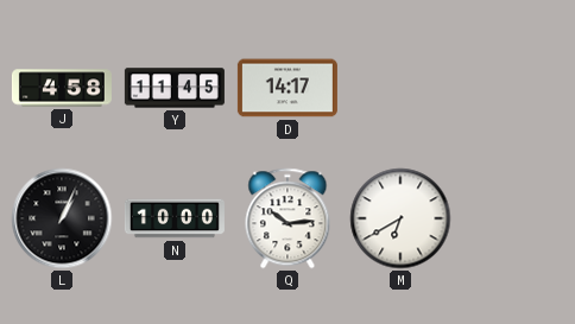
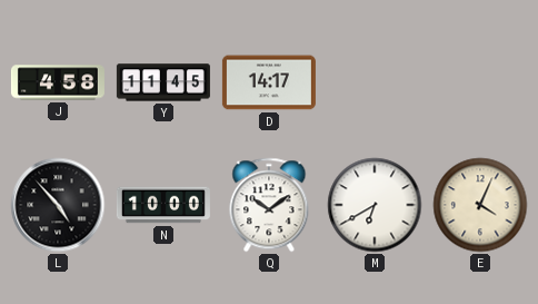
L: 1:04 -> 4:53
Q: 10:14 -> 10:09
E: none -> 4:04
